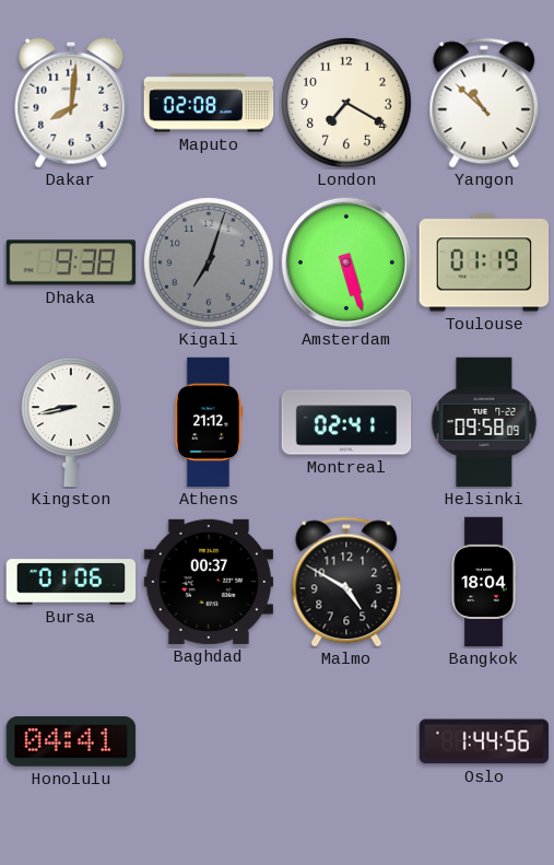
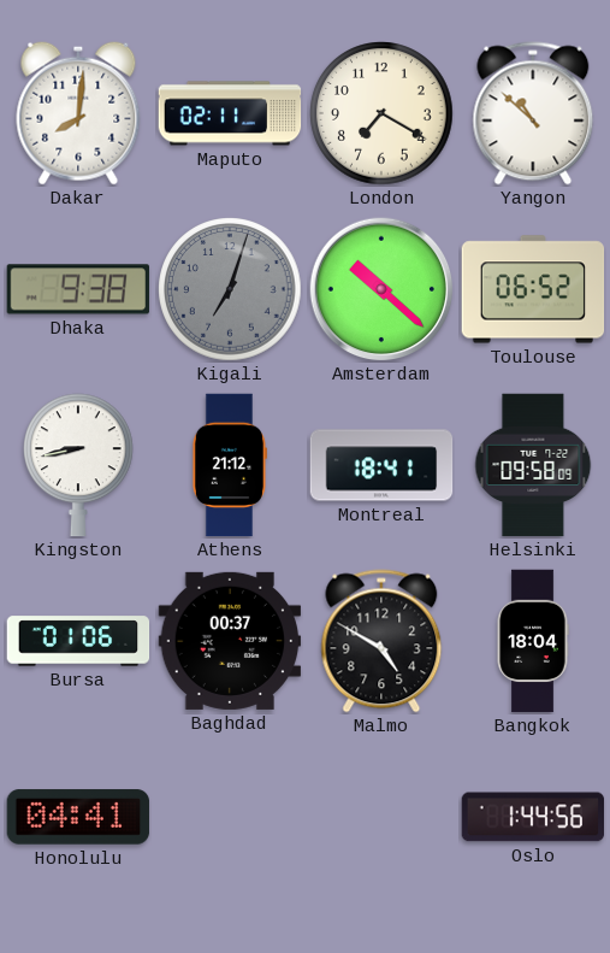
Maputo: 02:08 -> 02:11
Amsterdam: 5:27 -> 10:22
Toulouse: 01:19 -> 06:52
Montreal: 02:41 -> 18:41
